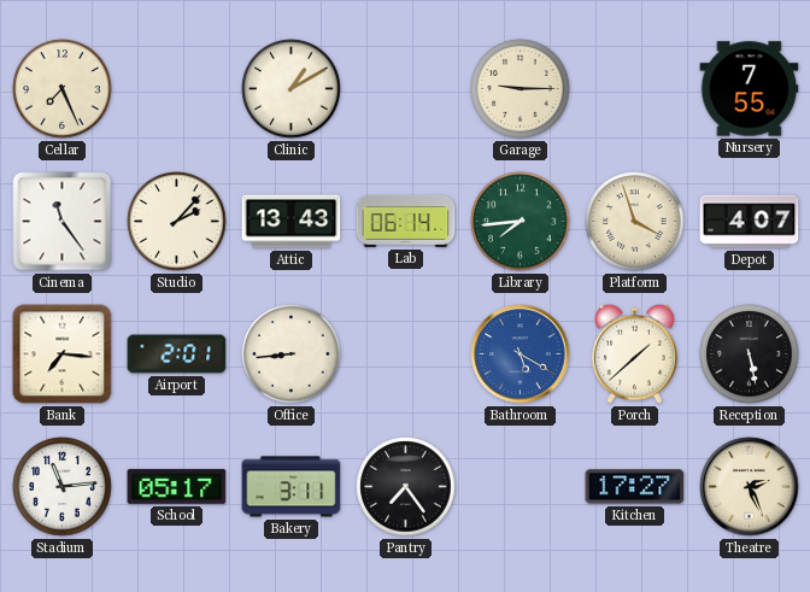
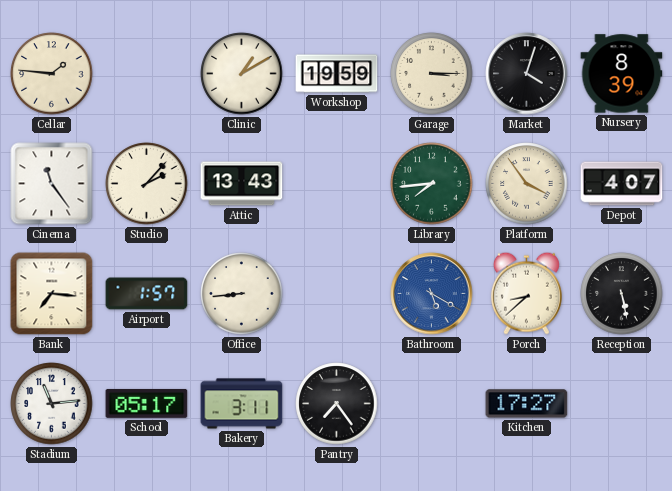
Cellar: 7:26 -> 1:46
Workshop: none -> 19:59
Garage: 9:15 -> 3:15
Market: none -> 4:03
Nursery: 7:55 -> 8:39
Lab: 06:14 -> none
Platform: 3:57 -> 3:54
Airport: 2:01 -> 1:57
Porch: 1:38 -> 8:38
Theatre: 2:26 -> none
